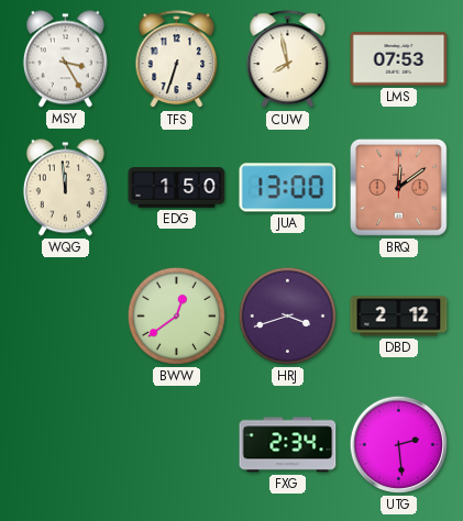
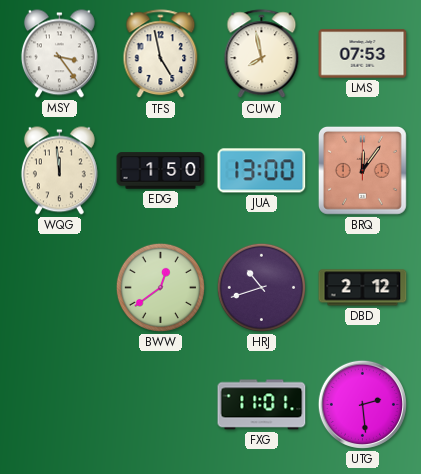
MSY: 3:25 -> 3:24
TFS: 6:33 -> 4:58
BRQ: 12:09 -> 12:06
HRJ: 3:42 -> 10:42
FXG: 2:34 -> 11:01
